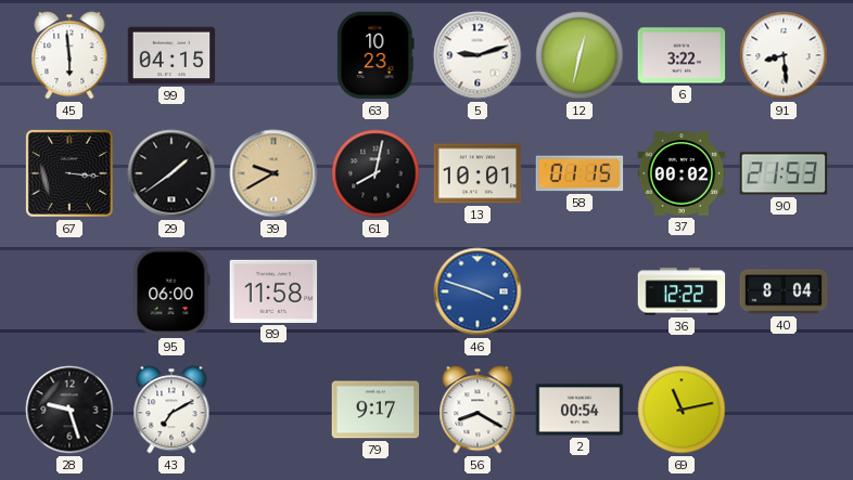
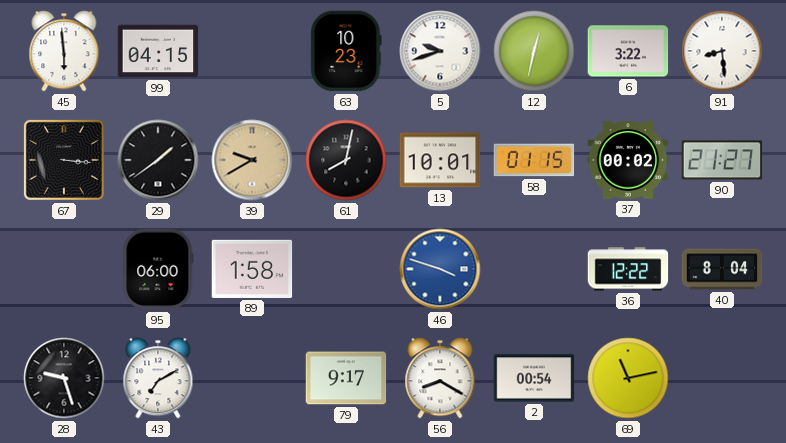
5: 9:12 -> 9:42
90: 21:53 -> 21:27
89: 11:58 -> 1:58
